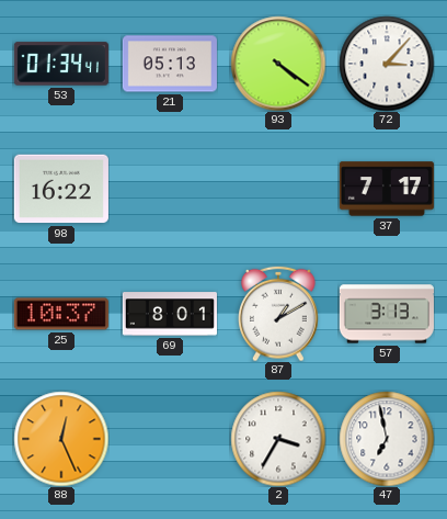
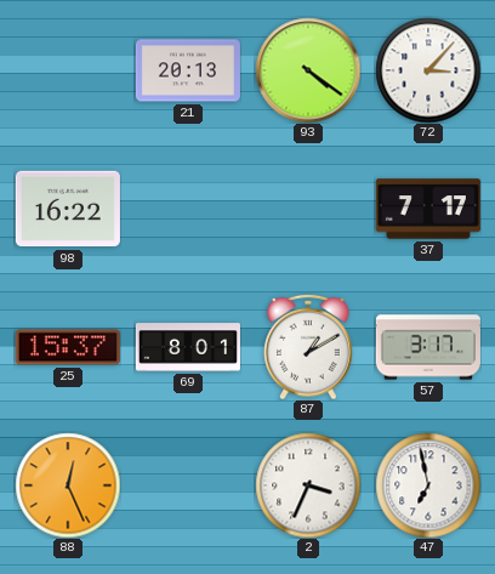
53: 01:34 -> none
21: 05:13 -> 20:13
25: 10:37 -> 15:37
57: 3:13 -> 3:17
2: 3:35 -> 3:34
